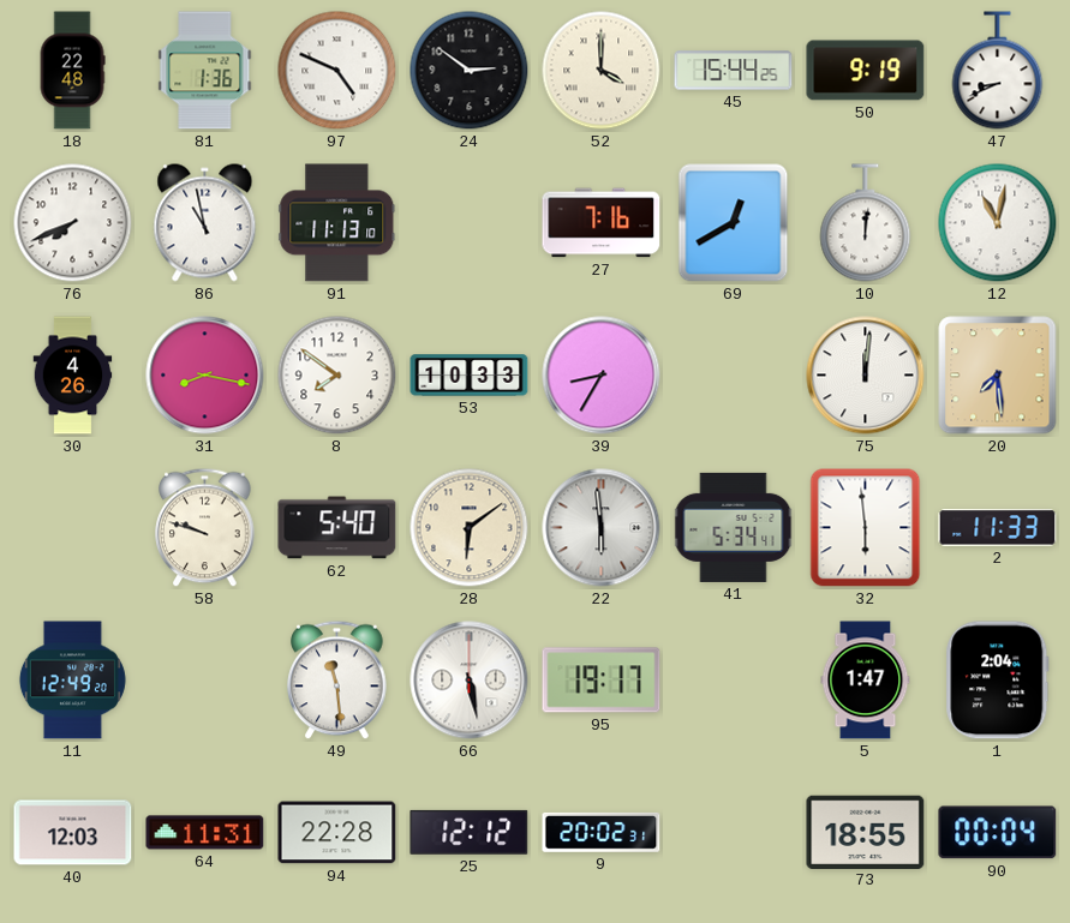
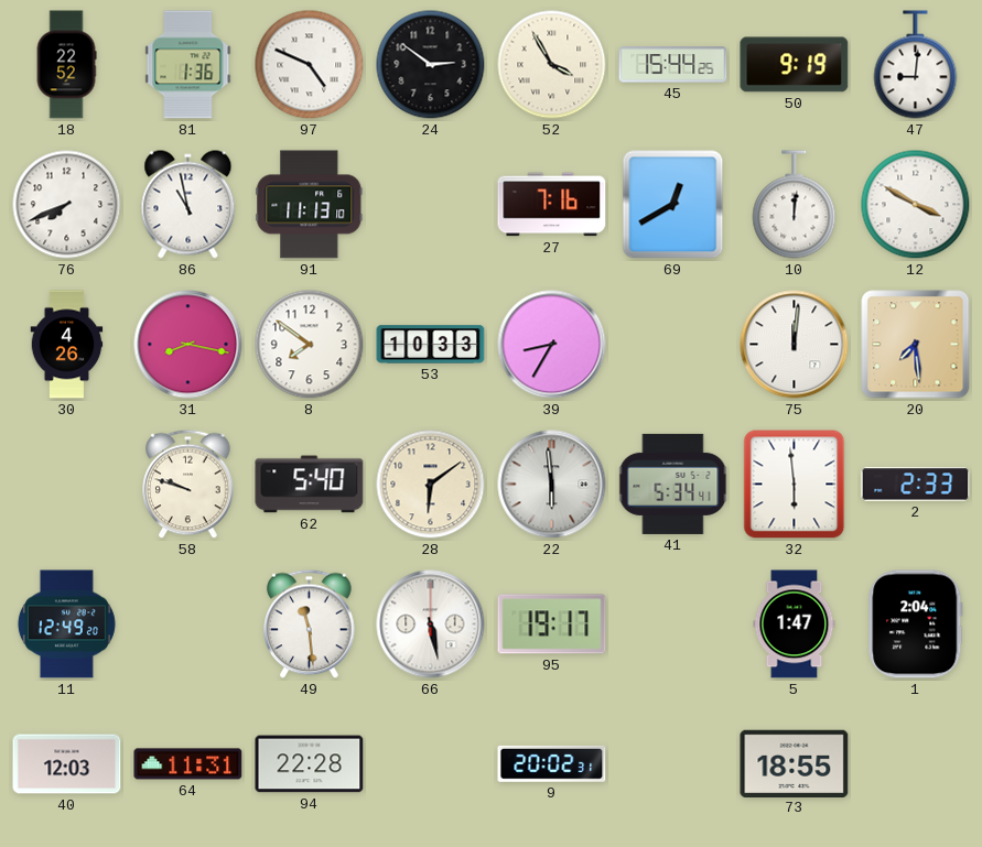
18: 22:48 -> 22:52
52: 4:00 -> 3:55
47: 8:41 -> 9:01
12: 11:02 -> 3:50
2: 11:33 -> 2:33
25: 12:12 -> none
90: 00:04 -> none
